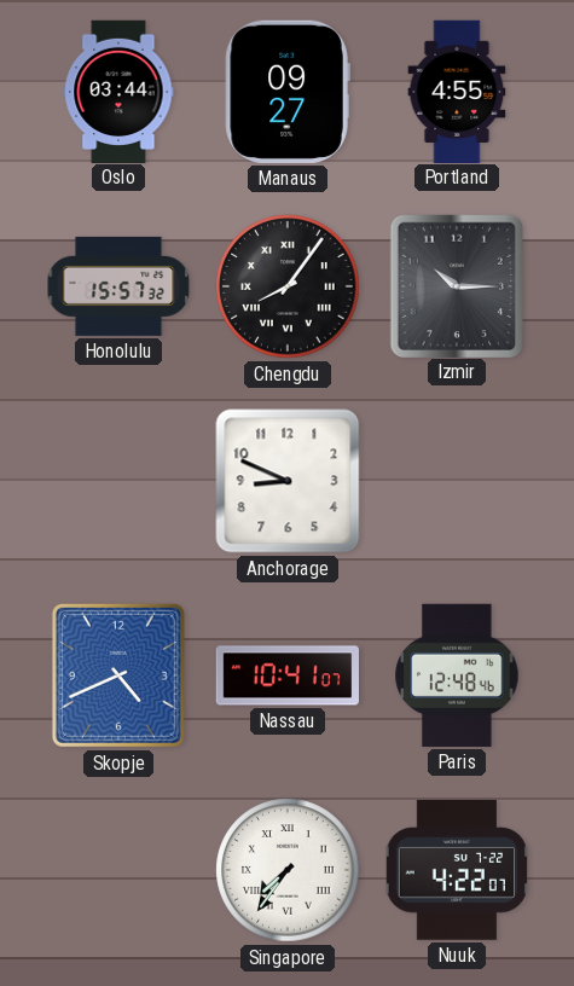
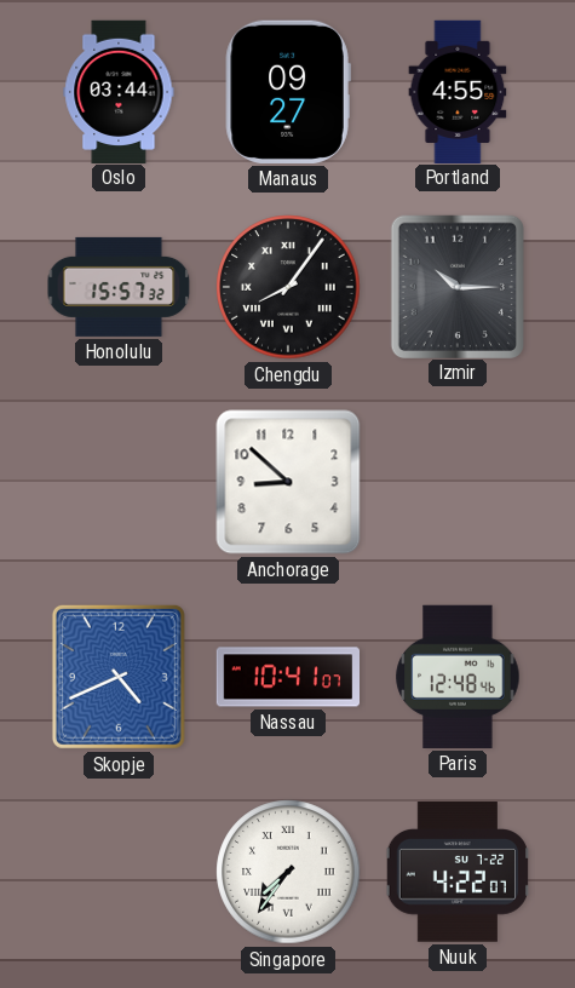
Anchorage: 8:49 -> 8:52
